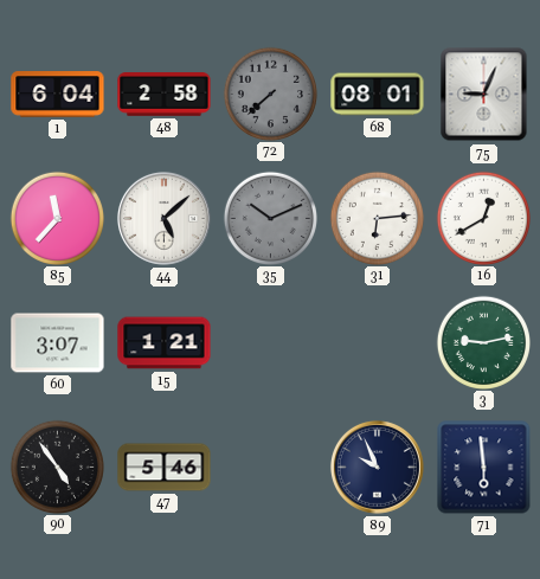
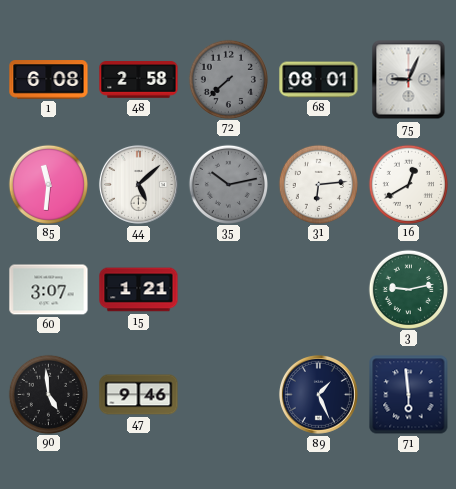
1: 6:04 -> 6:08
85: 11:37 -> 11:31
35: 10:11 -> 10:13
90: 4:54 -> 4:59
47: 5:46 -> 9:46
89: 9:56 -> 1:26
